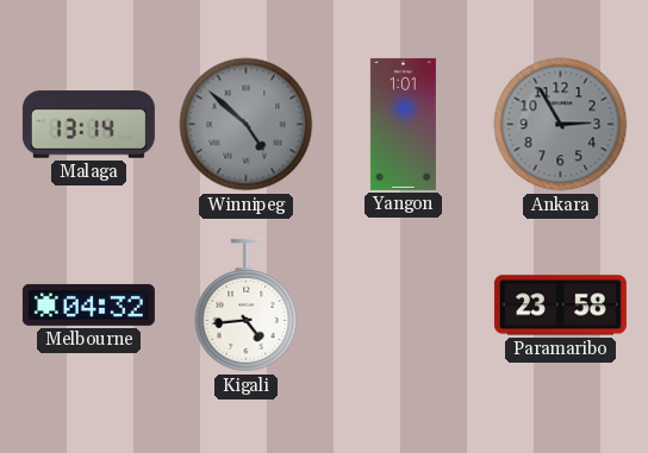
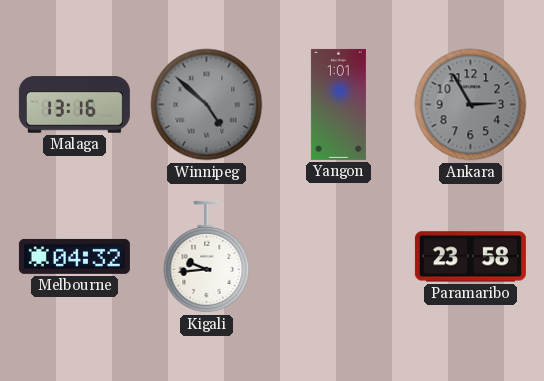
Malaga: 13:14 -> 13:16
Kigali: 4:44 -> 9:44
